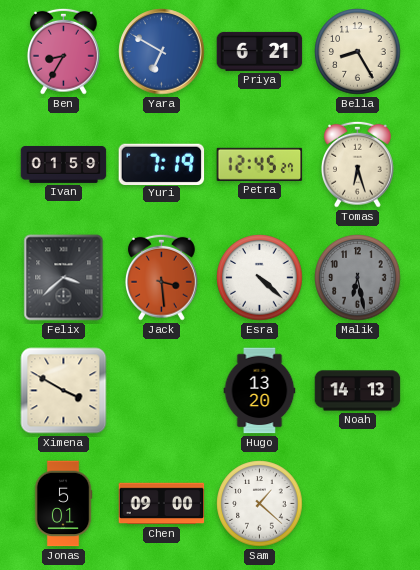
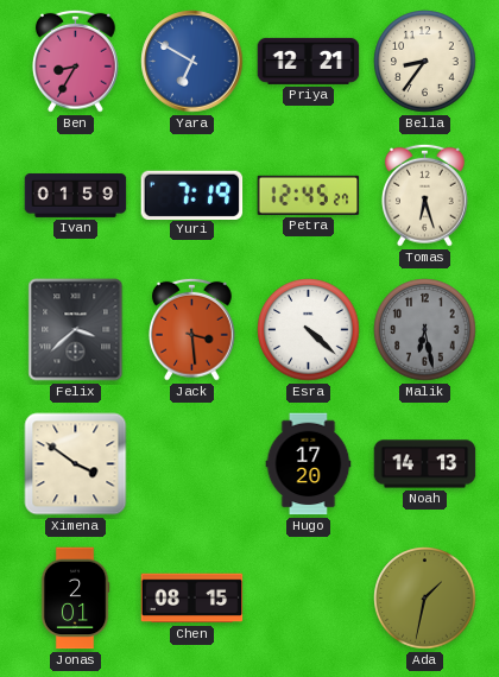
Priya: 6:21 -> 12:21
Bella: 8:25 -> 8:36
Ximena: 3:50 -> 3:51
Hugo: 13:20 -> 17:20
Jonas: 5:01 -> 2:01
Chen: 09:00 -> 08:15
Sam: 1:22 -> none
Ada: none -> 1:32
